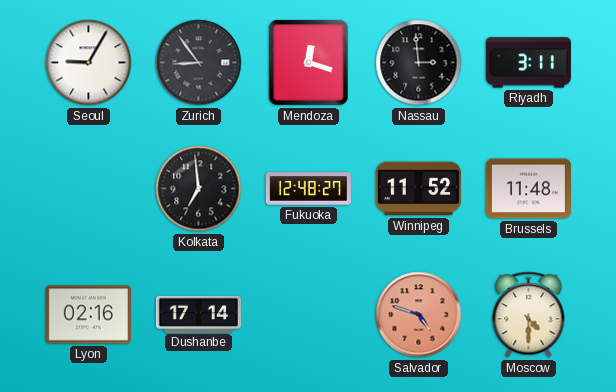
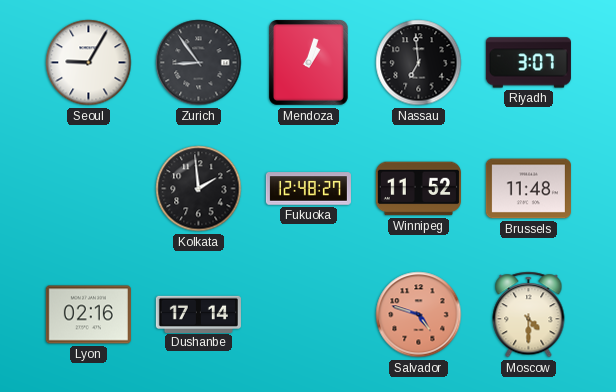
Mendoza: 12:18 -> 1:03
Nassau: 2:59 -> 6:59
Riyadh: 3:11 -> 3:07
Kolkata: 6:59 -> 1:59
